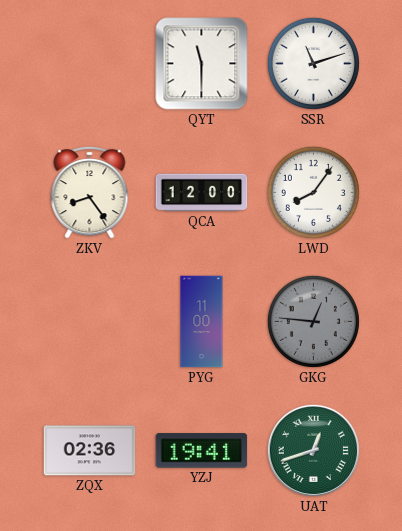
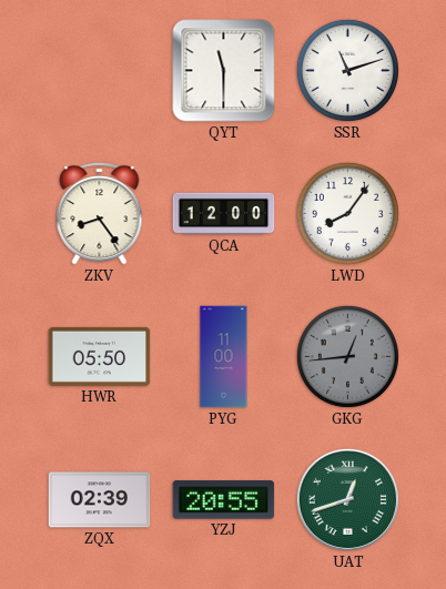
HWR: none -> 05:50
GKG: 12:46 -> 12:44
ZQX: 02:36 -> 02:39
YZJ: 19:41 -> 20:55
